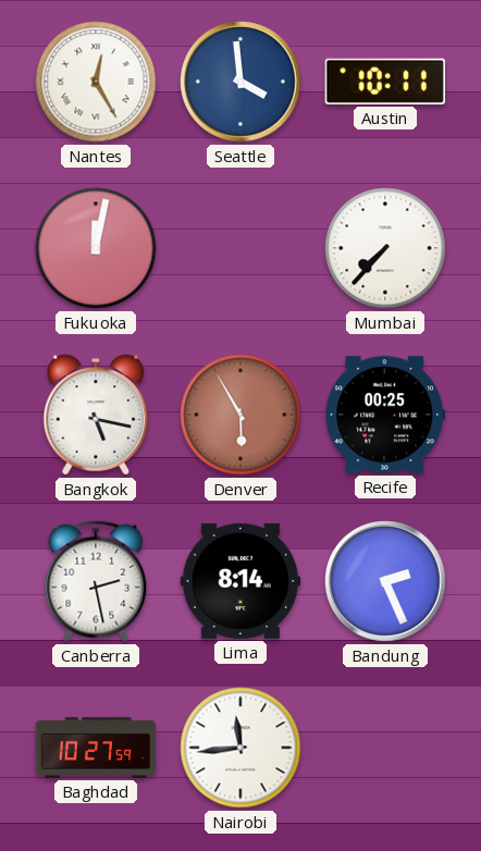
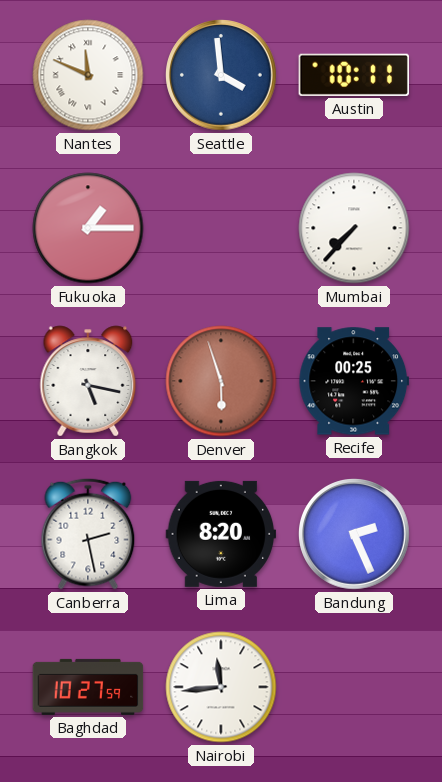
Nantes: 12:25 -> 11:49
Fukuoka: 12:02 -> 1:15
Denver: 5:55 -> 5:57
Lima: 8:14 -> 8:20
